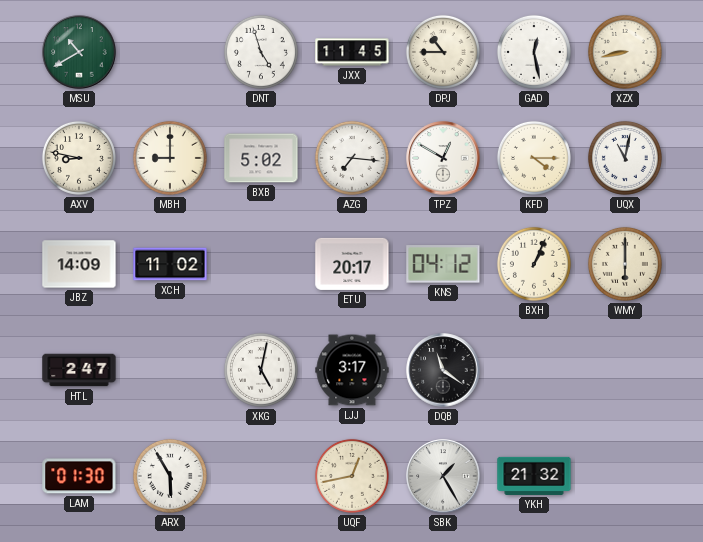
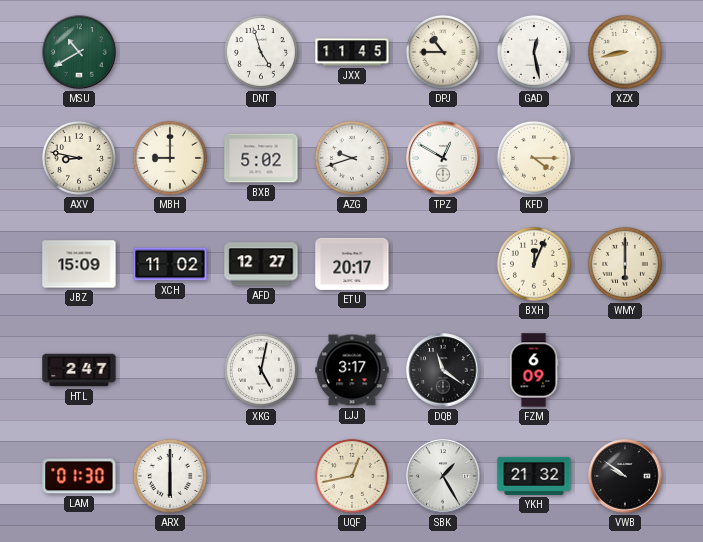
AZG: 7:16 -> 9:42
UQX: 11:02 -> none
JBZ: 14:09 -> 15:09
AFD: none -> 12:27
KNS: 04:12 -> none
BXH: 1:04 -> 12:04
FZM: none -> 6:09
ARX: 5:55 -> 6:00
VWB: none -> 9:51
